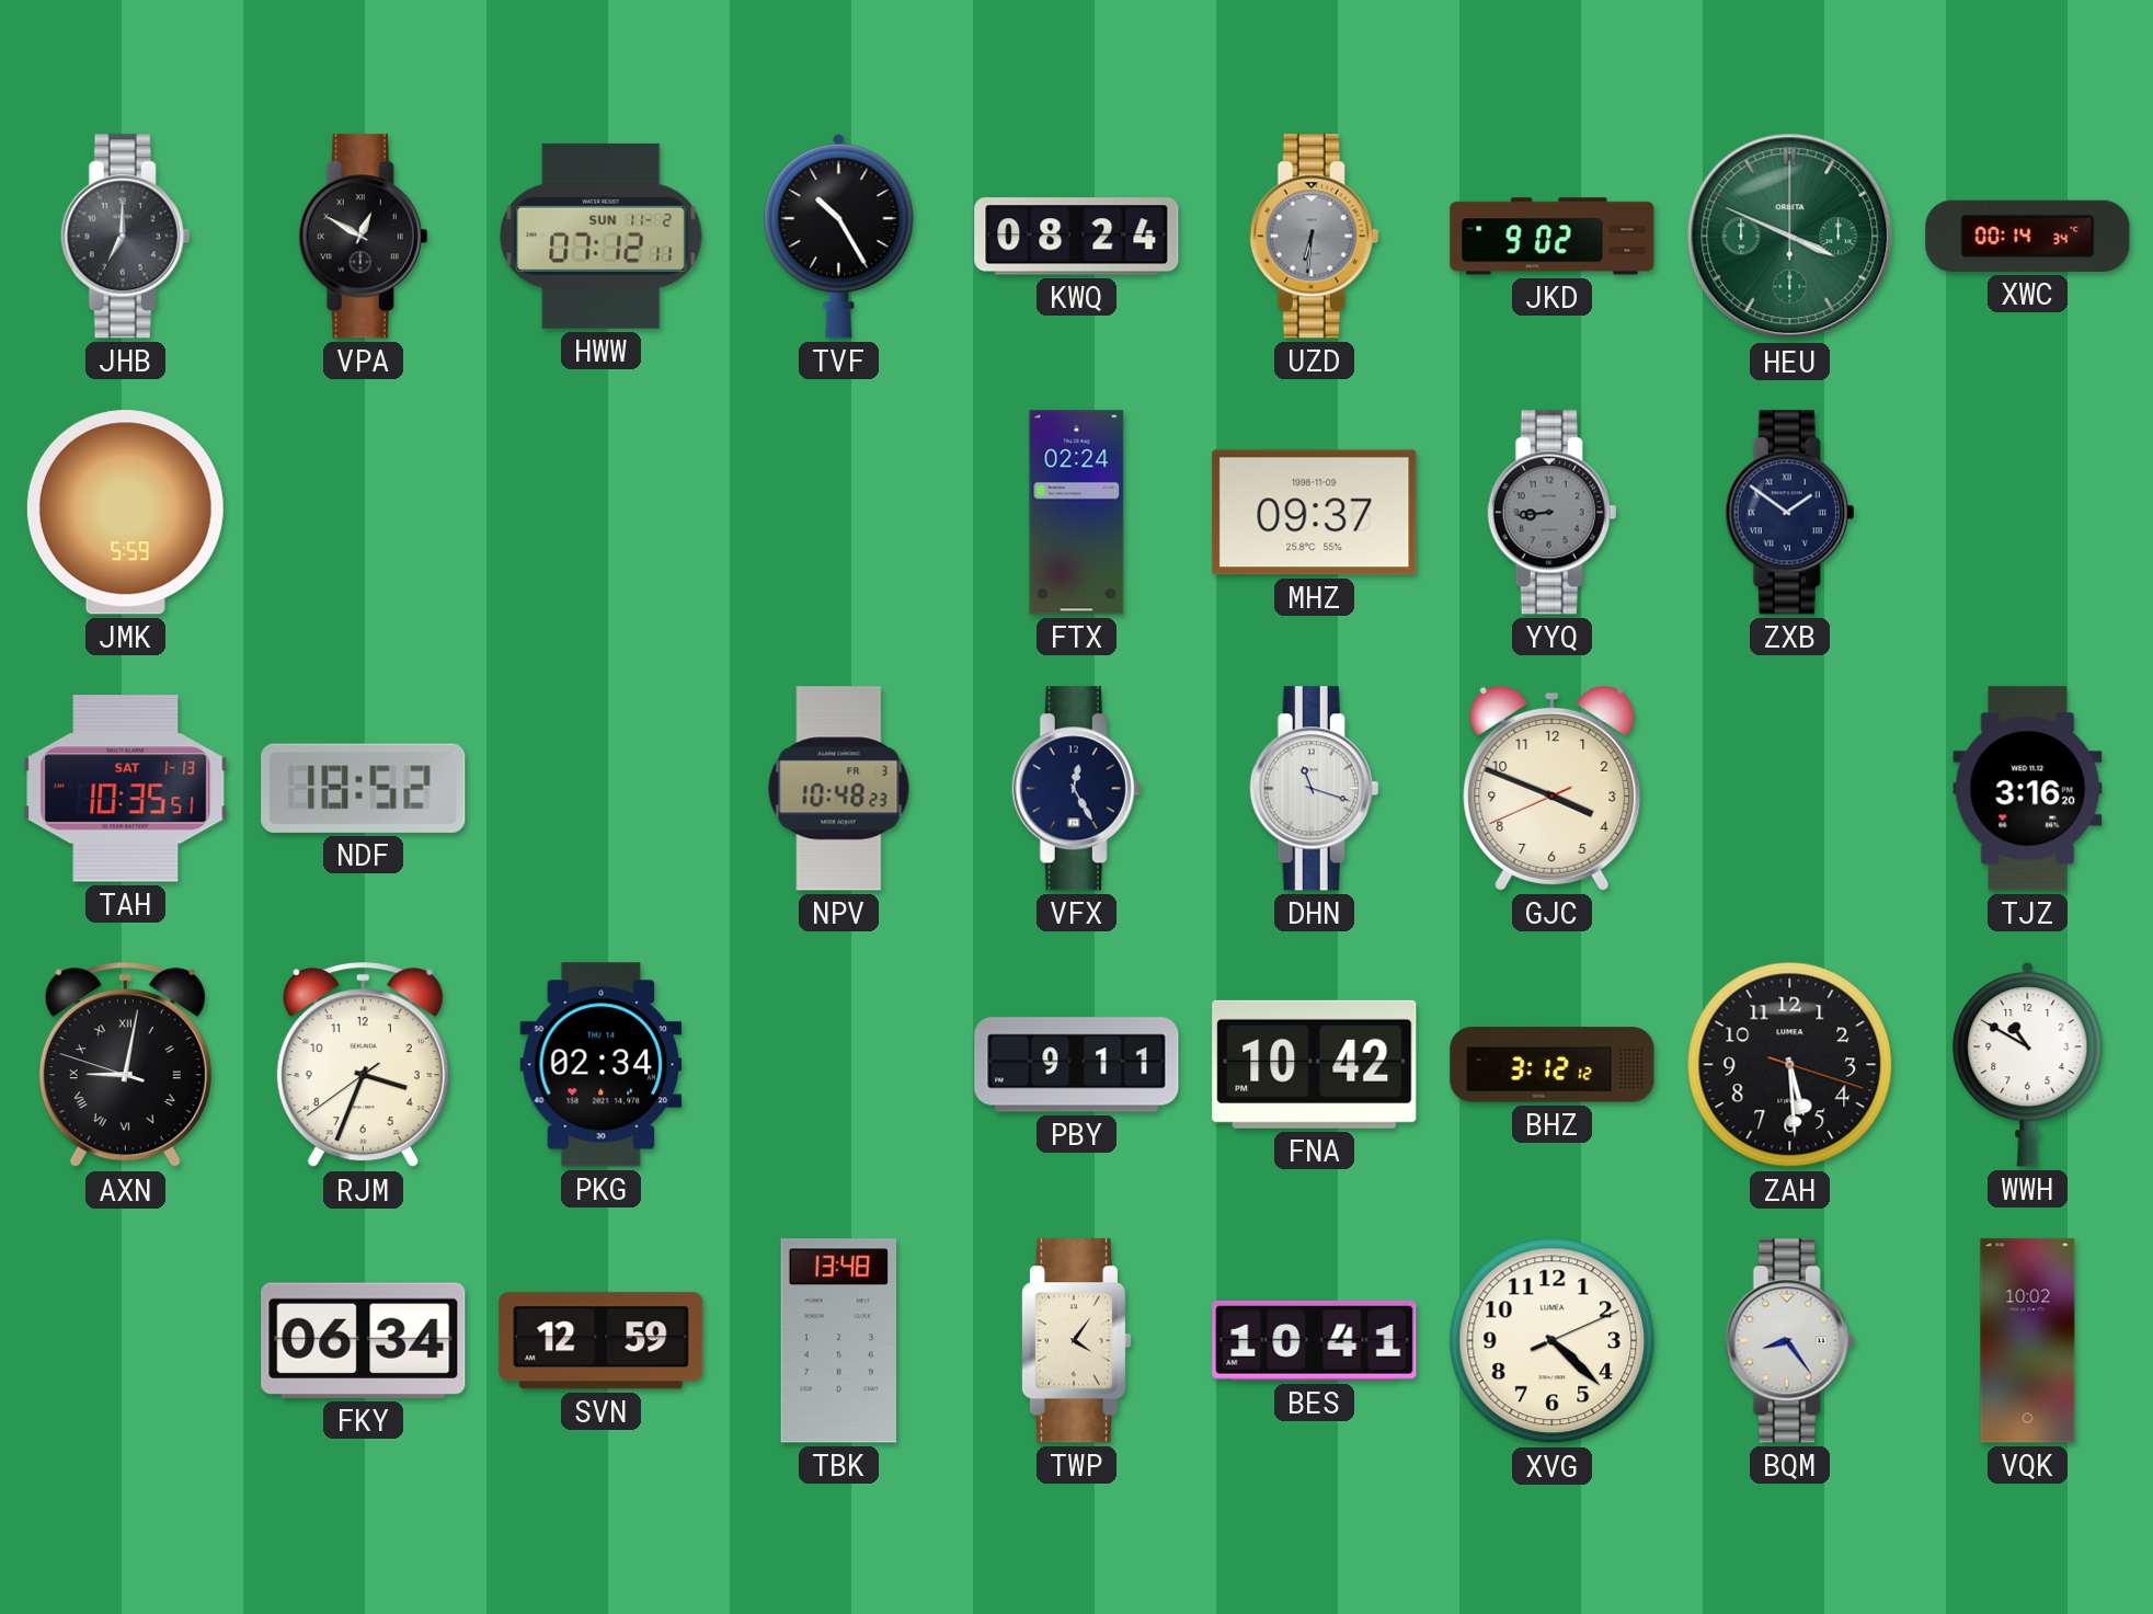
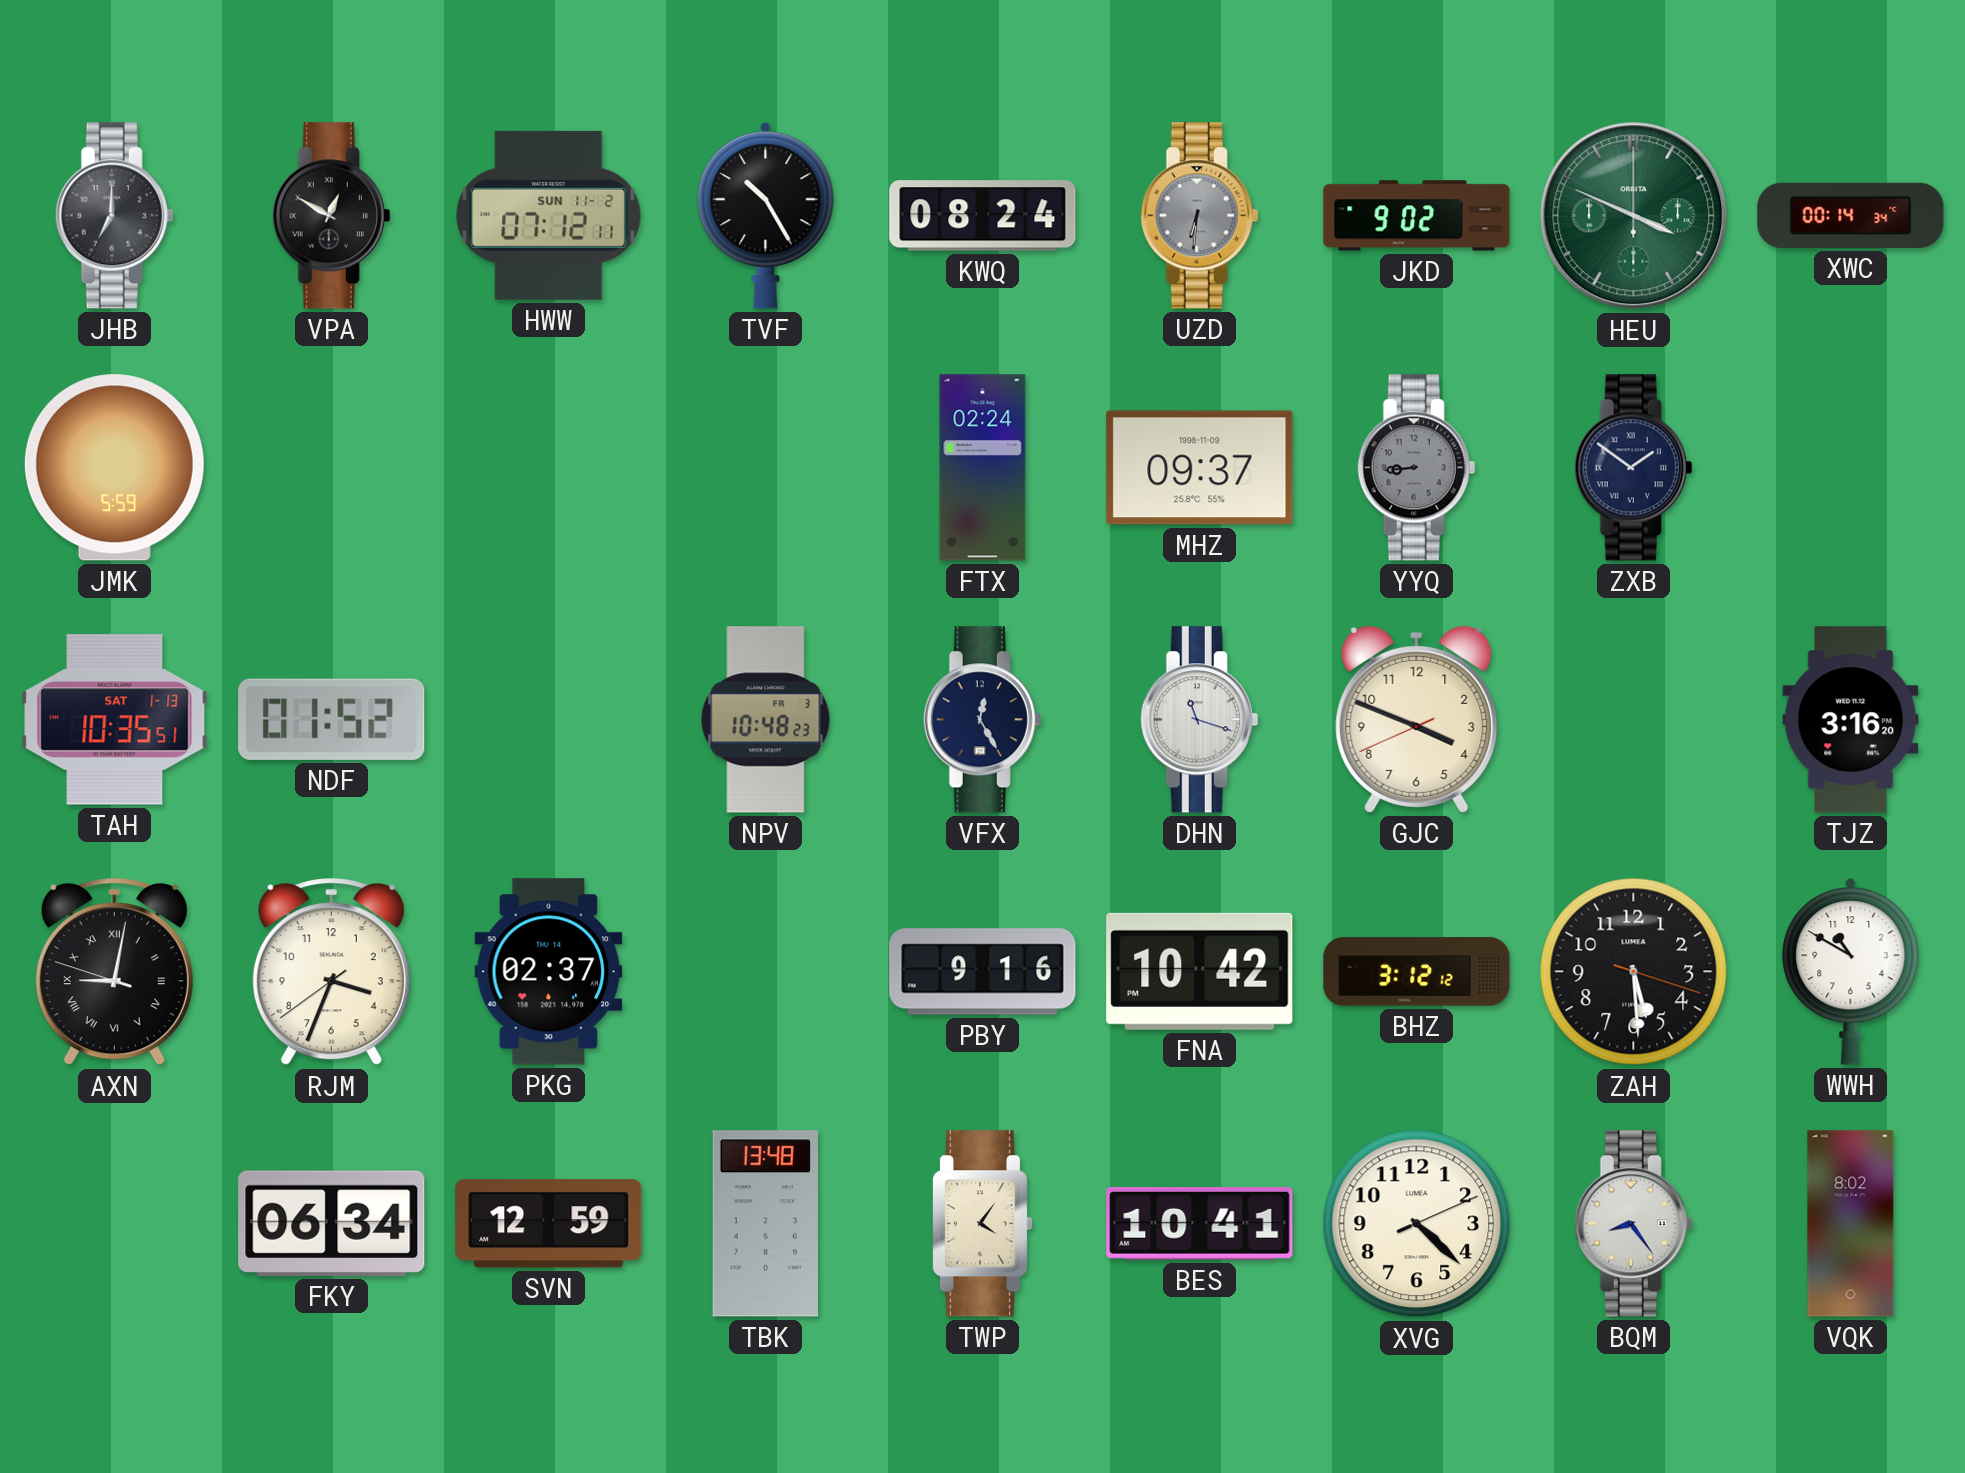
NDF: 18:52 -> 01:52
PKG: 02:34 -> 02:37
PBY: 9:11 -> 9:16
VQK: 10:02 -> 8:02
